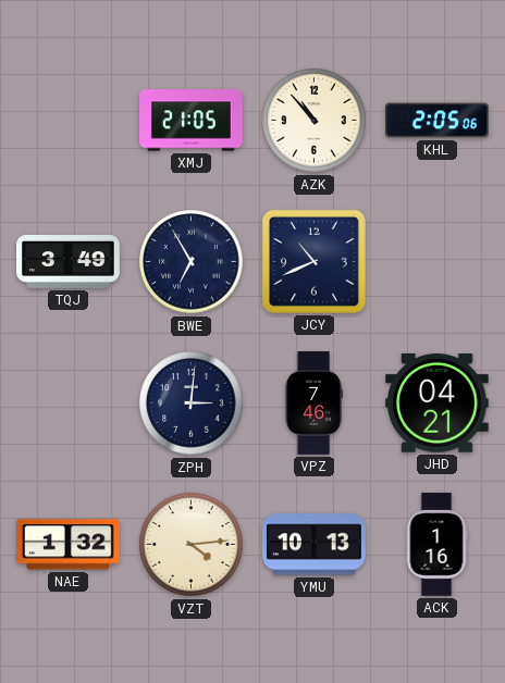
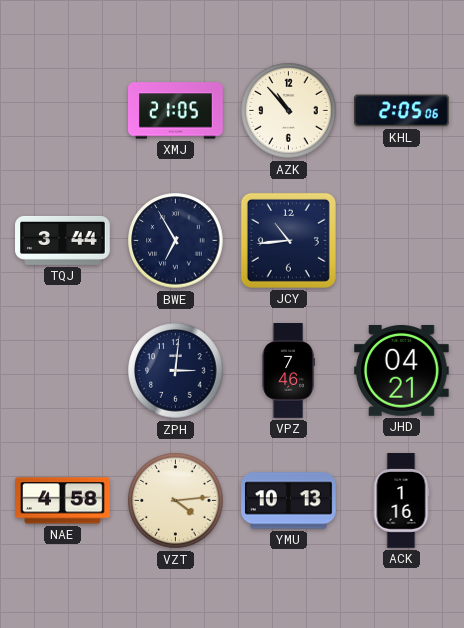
TQJ: 3:49 -> 3:44
JCY: 10:41 -> 10:44
NAE: 1:32 -> 4:58
